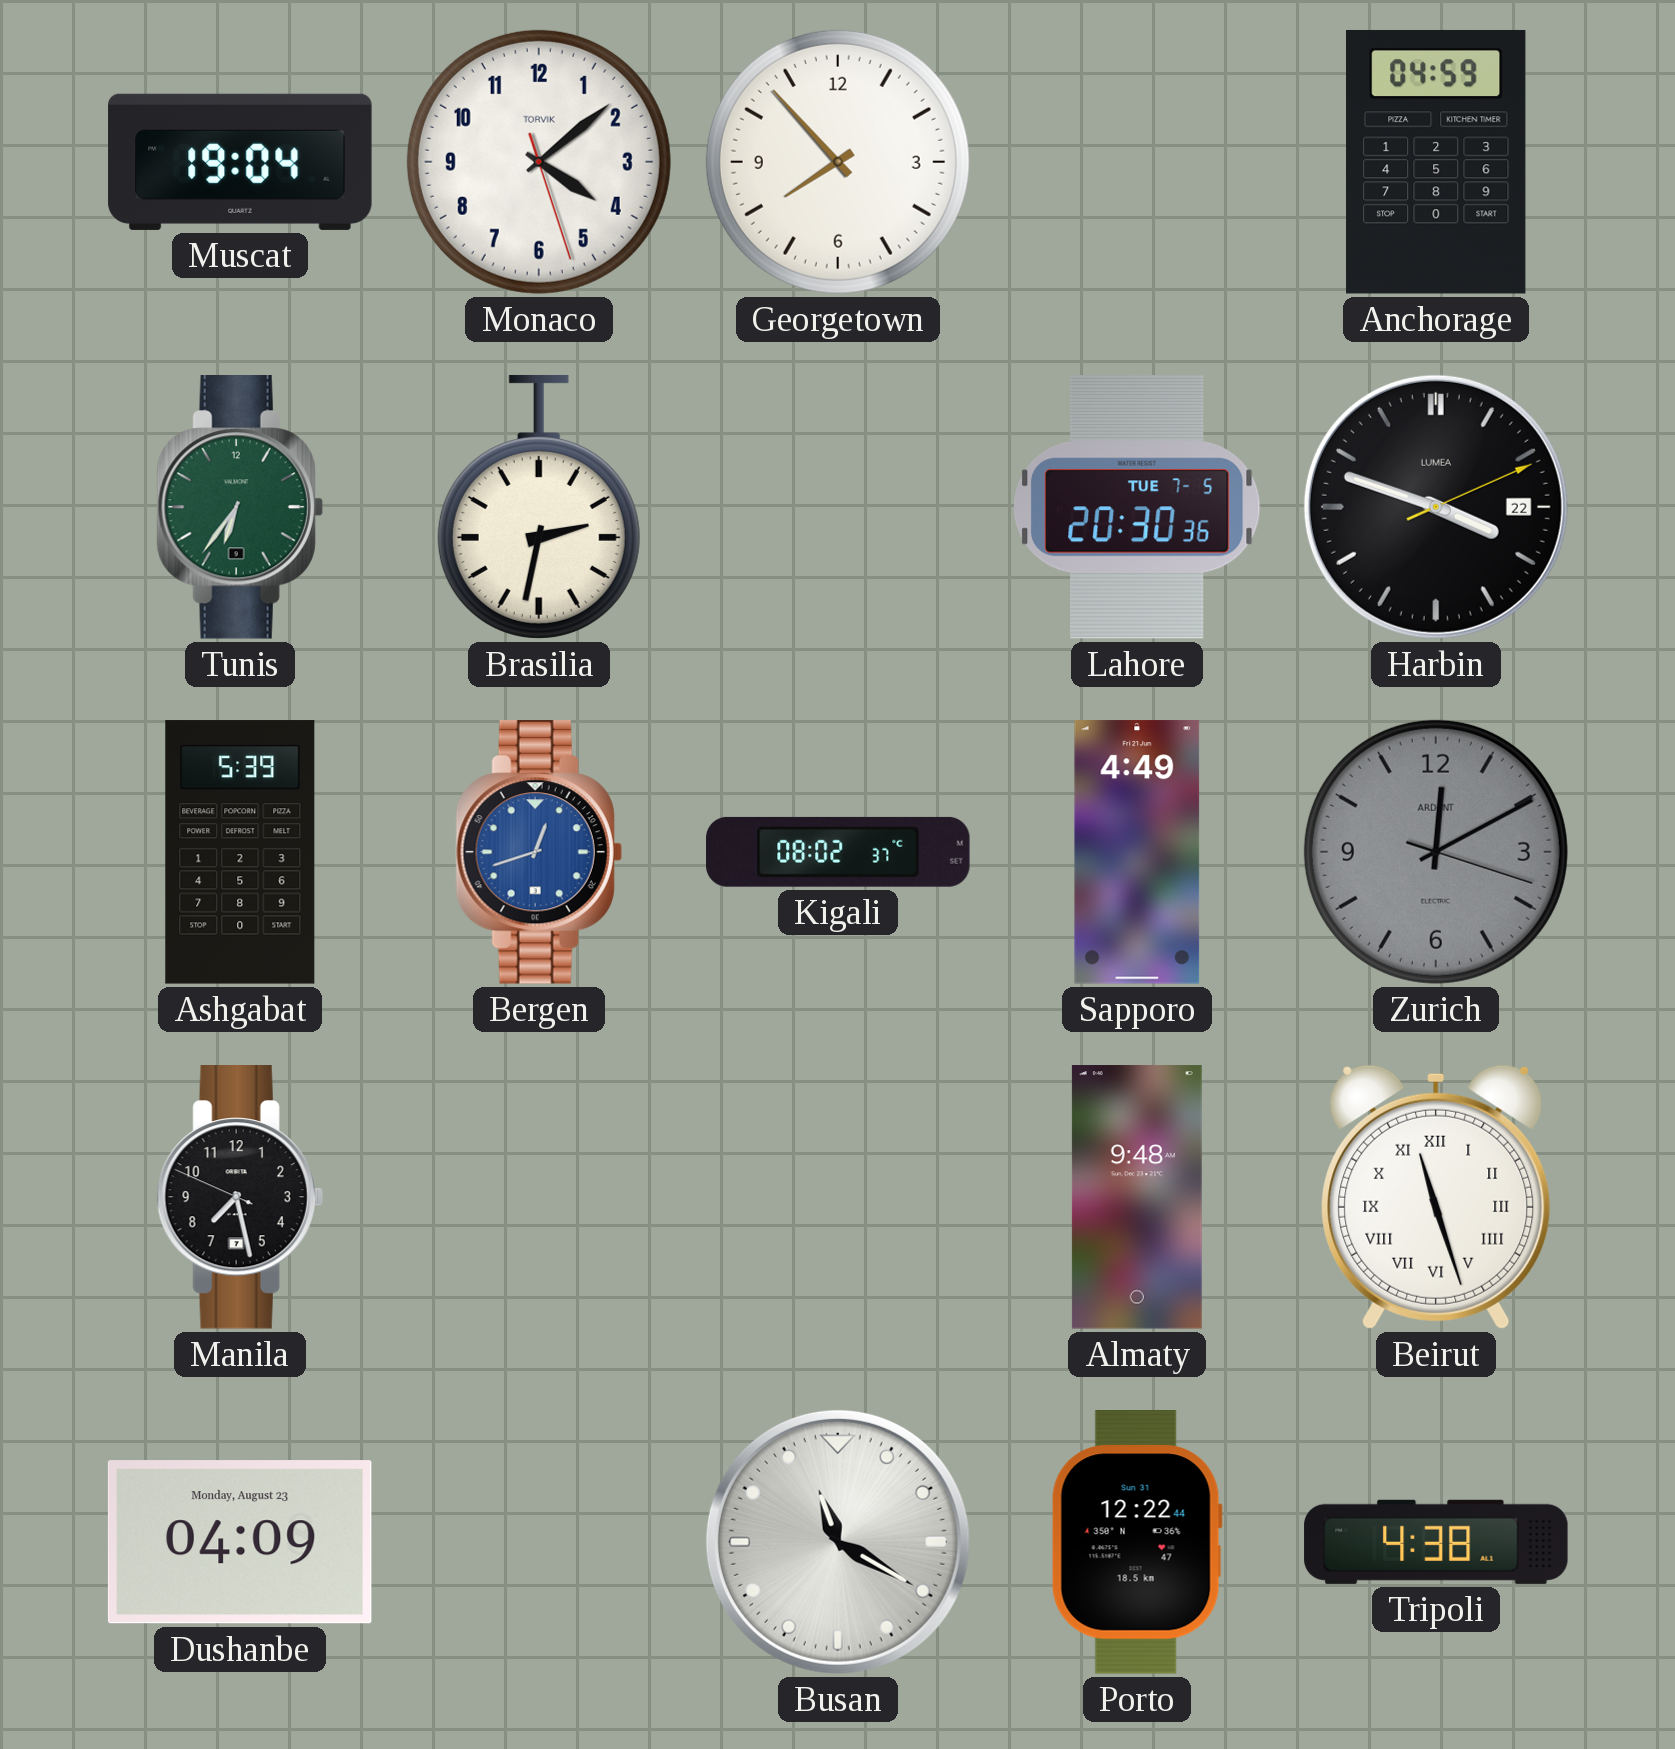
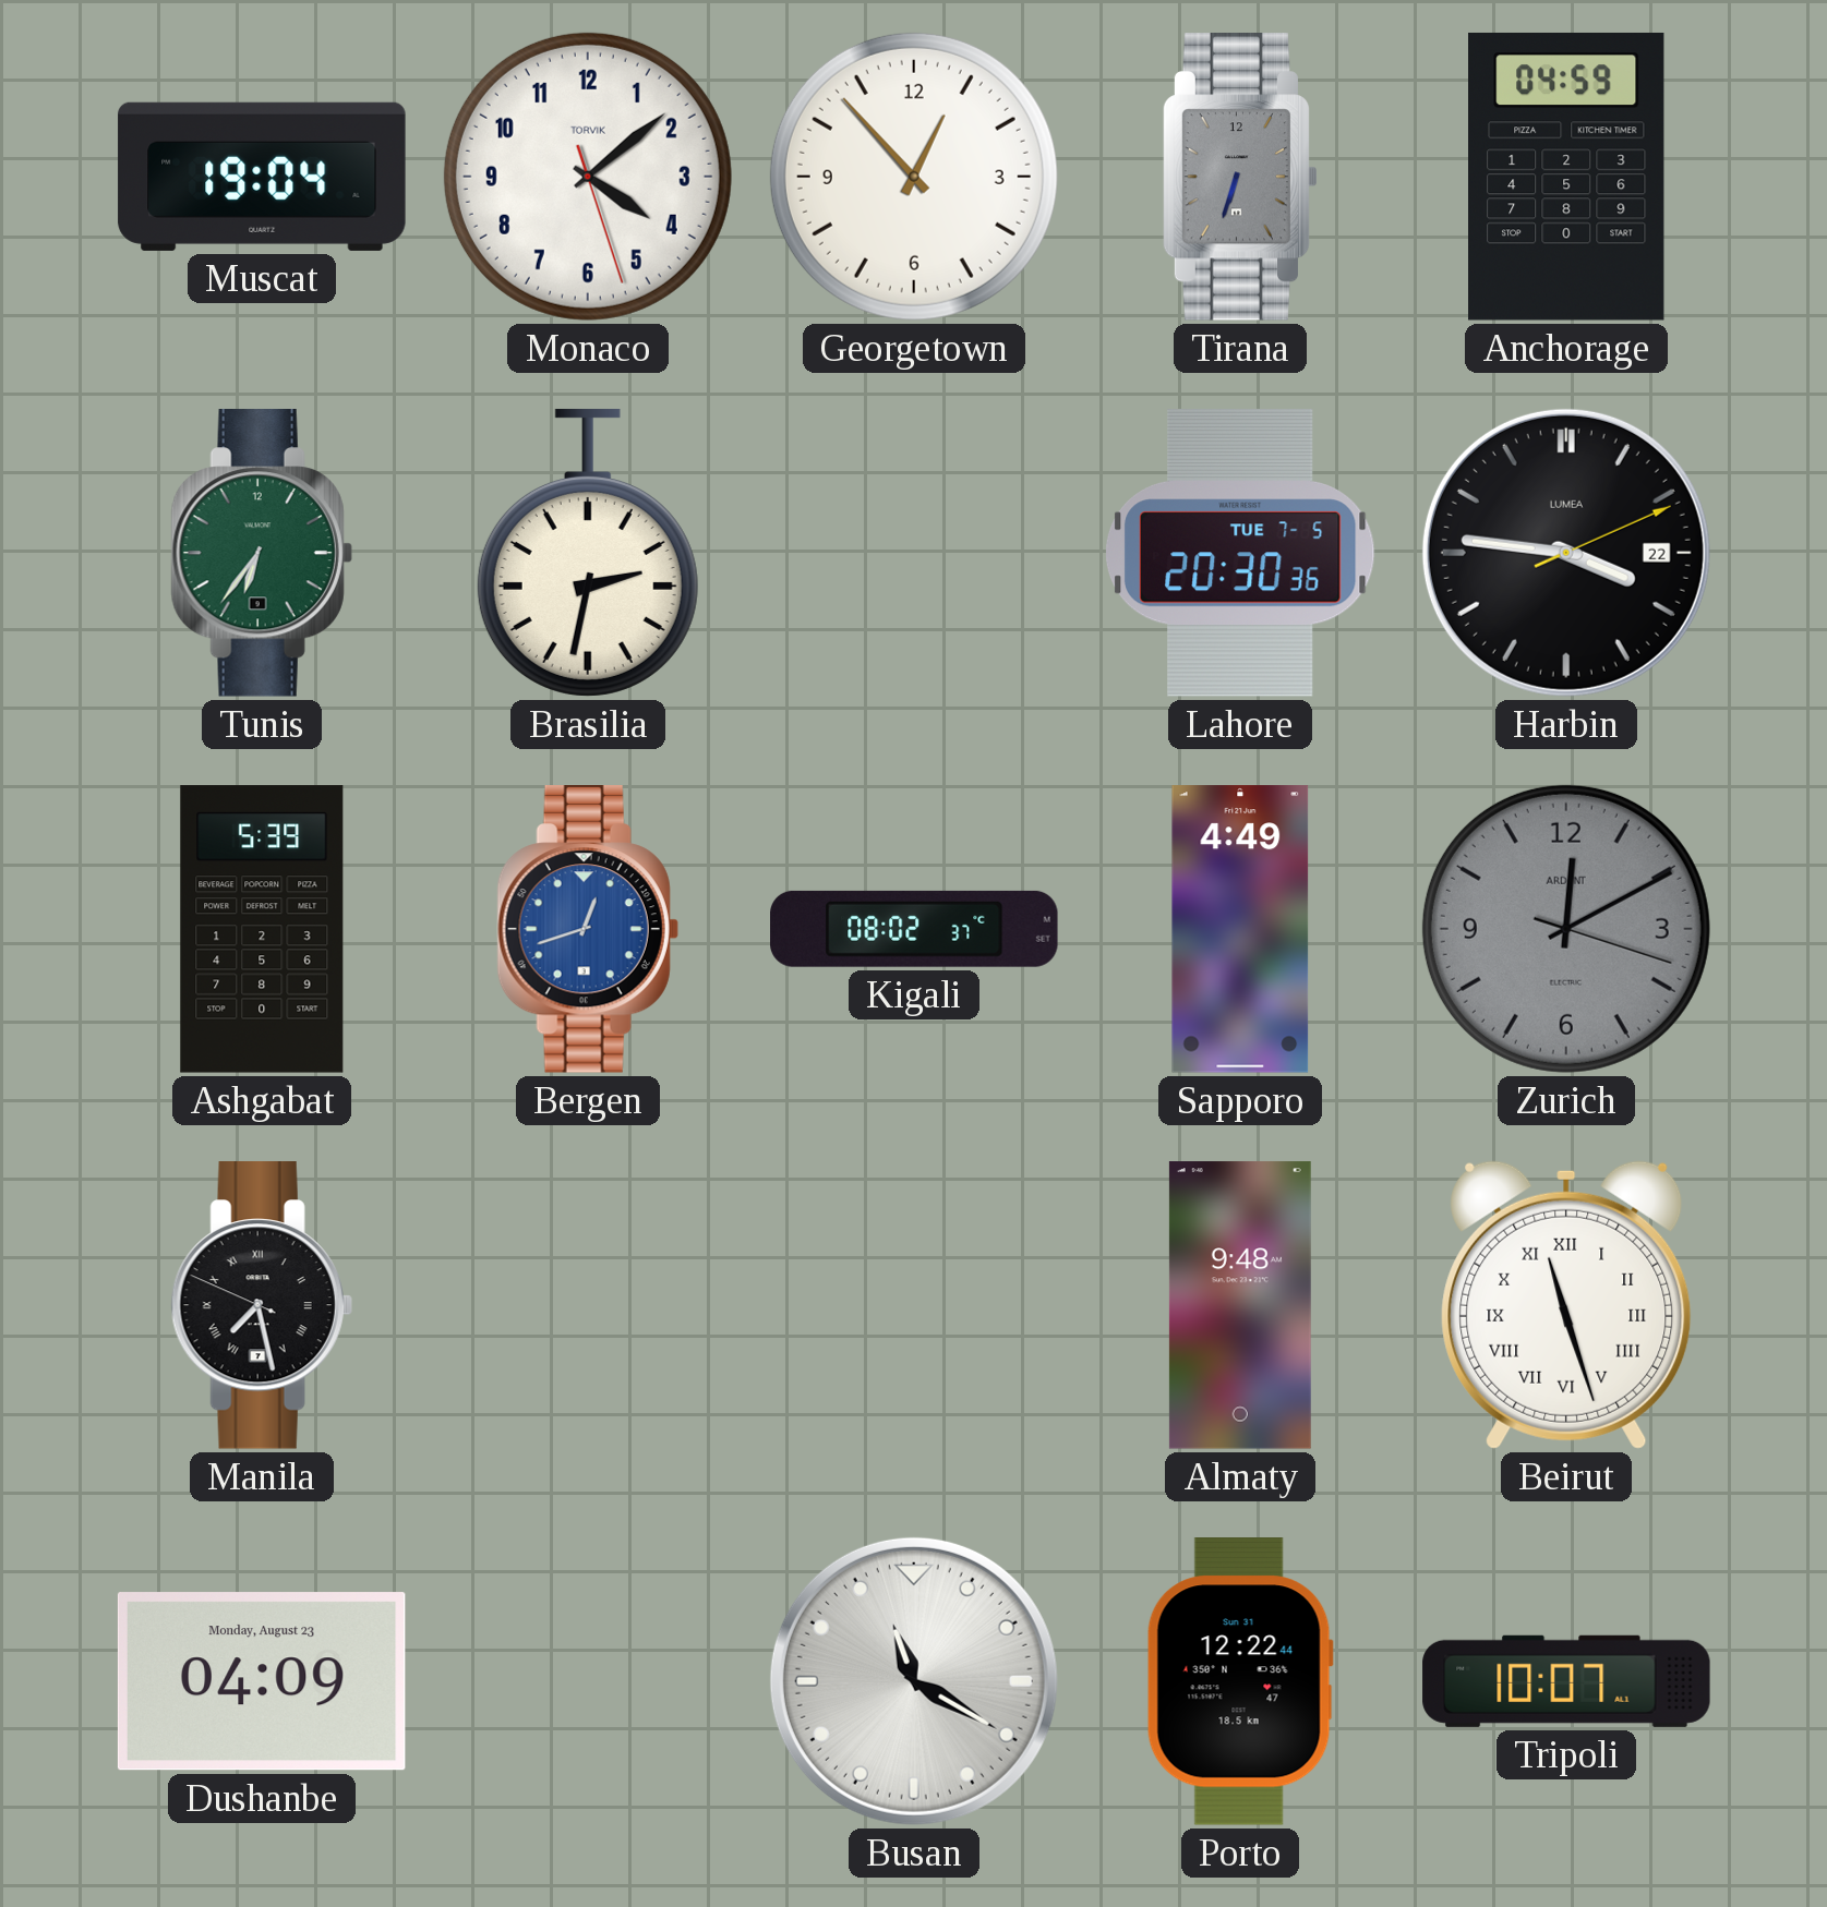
Georgetown: 7:53 -> 12:53
Tirana: none -> 6:33
Harbin: 3:48 -> 3:46
Manila numerals: Arabic -> Roman
Tripoli: 4:38 -> 10:07
